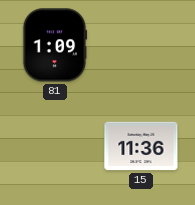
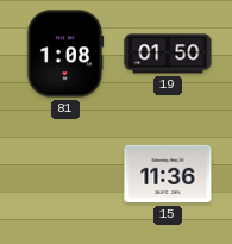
81: 1:09 -> 1:08
19: none -> 01:50
